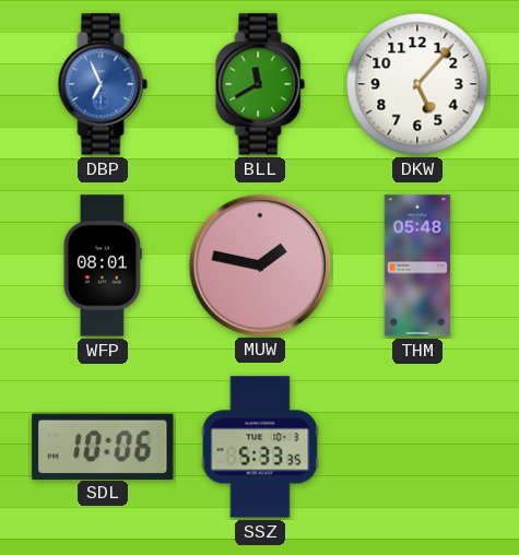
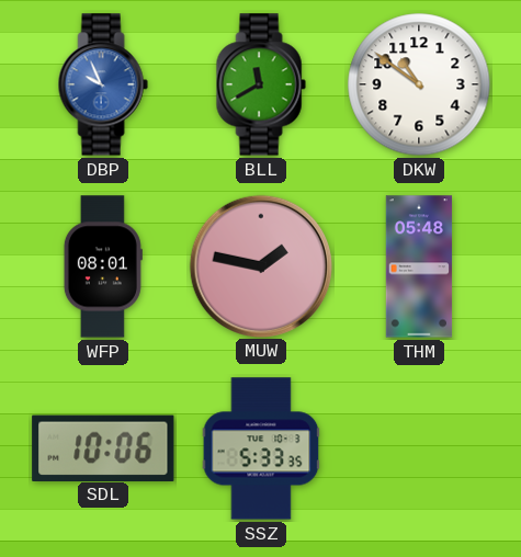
DBP: 6:56 -> 9:56
DKW: 5:07 -> 10:51
